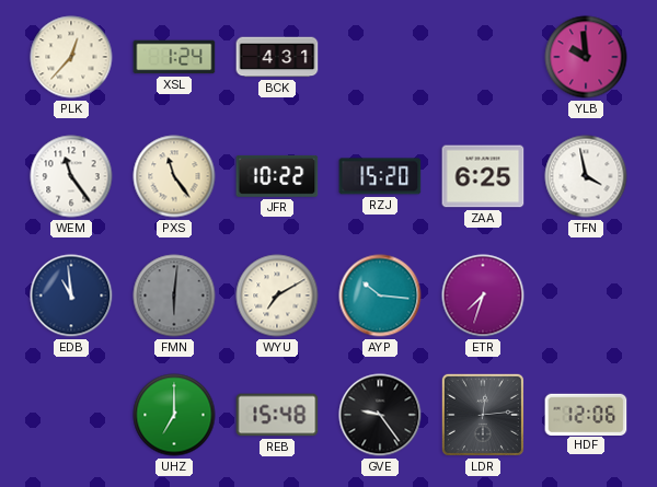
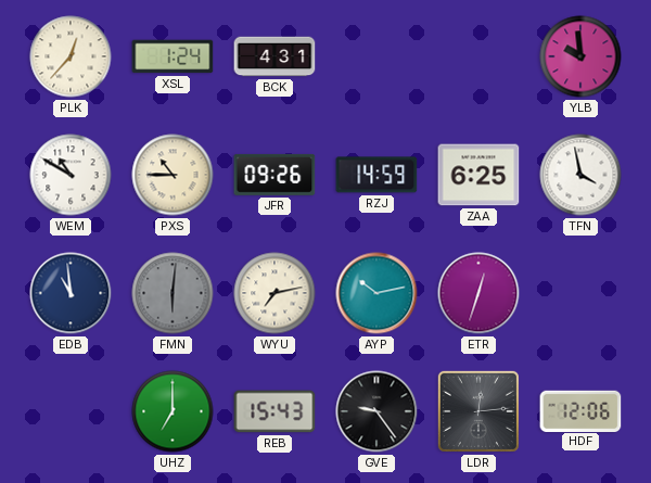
WEM: 11:24 -> 10:50
PXS: 11:24 -> 10:45
JFR: 10:22 -> 09:26
RZJ: 15:20 -> 14:59
WYU: 7:10 -> 7:13
AYP: 10:16 -> 10:13
ETR: 7:33 -> 12:33
REB: 15:48 -> 15:43
